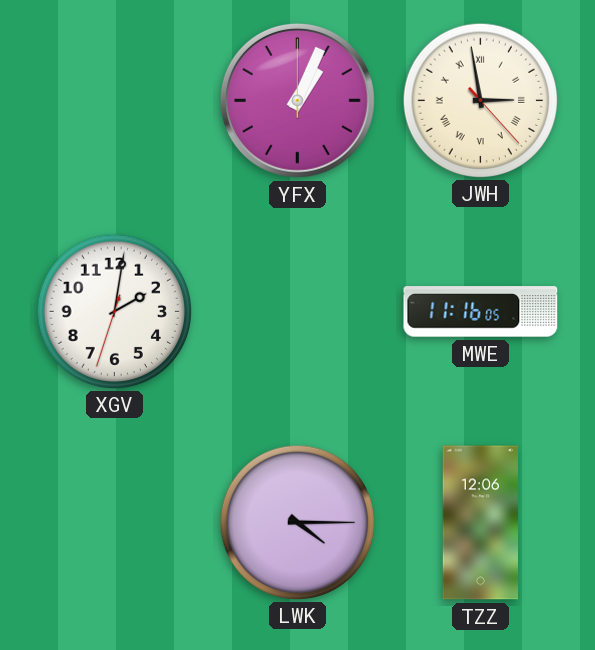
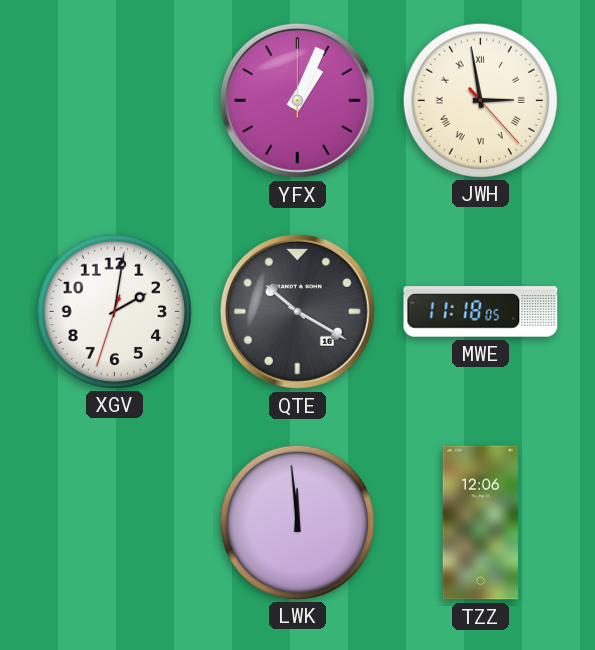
QTE: none -> 10:20
MWE: 11:16 -> 11:18
LWK: 4:15 -> 11:59
